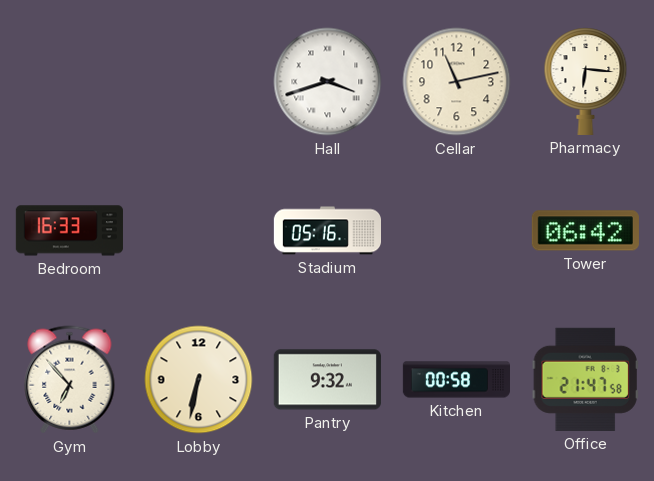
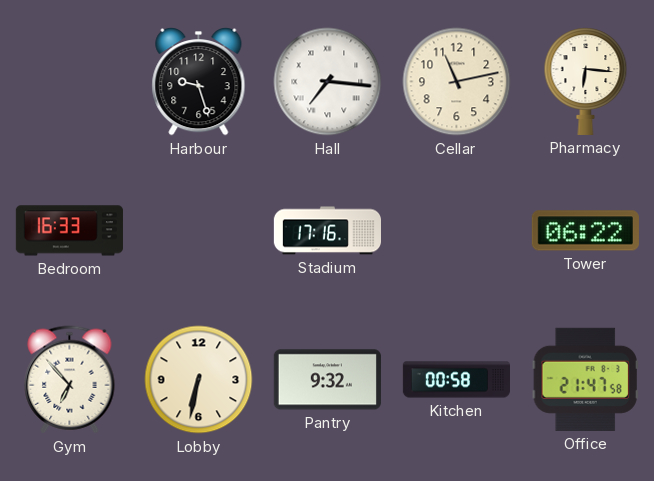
Harbour: none -> 9:27
Hall: 3:42 -> 7:16
Stadium: 05:16 -> 17:16
Tower: 06:42 -> 06:22
